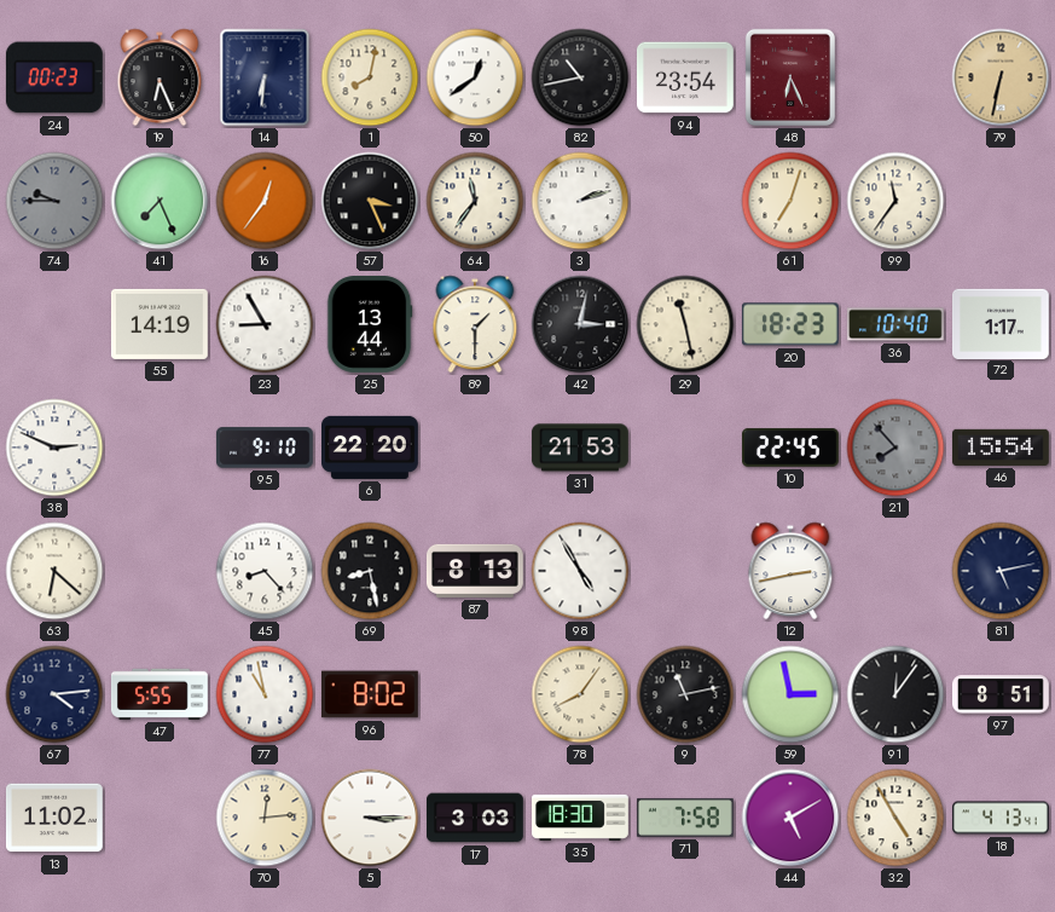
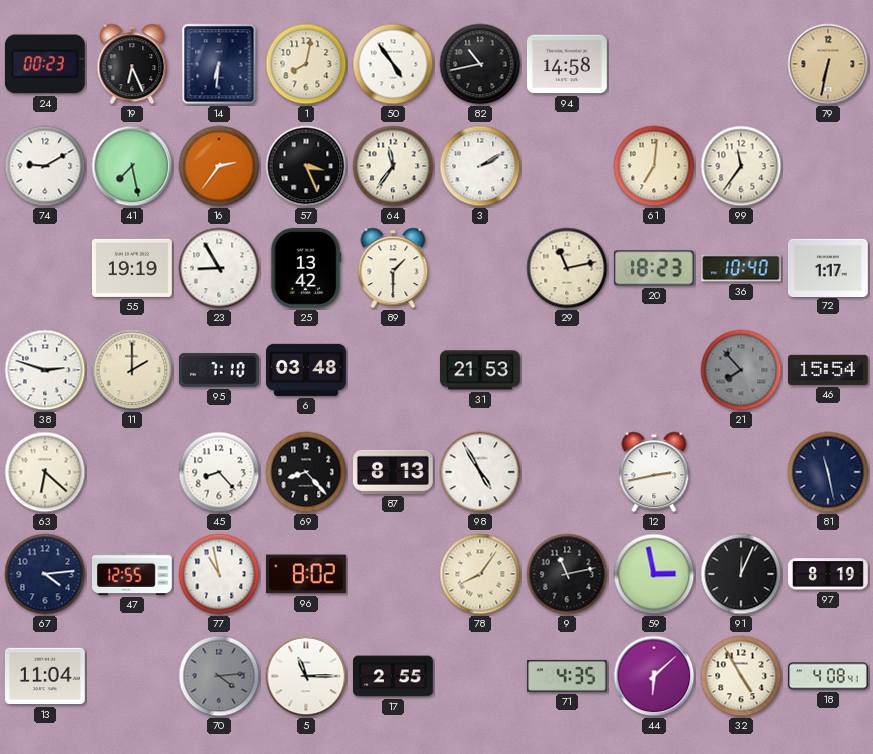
50: 12:39 -> 4:54
94: 23:54 -> 14:58
48: 6:26 -> none
74: 9:45 -> 9:10
74 dial: grey -> white
41: 7:26 -> 7:28
16: 12:36 -> 2:36
3: 2:12 -> 2:10
61: 7:03 -> 7:01
55: 14:19 -> 19:19
25: 13:44 -> 13:42
42: 3:02 -> none
29: 11:28 -> 11:13
38: 2:49 -> 2:48
11: none -> 2:00
95: 9:10 -> 7:10
6: 22:20 -> 03:48
10: 22:45 -> none
69: 8:28 -> 8:23
81: 5:13 -> 11:28
47: 5:55 -> 12:55
91: 12:06 -> 12:04
97: 8:51 -> 8:19
13: 11:02 -> 11:04
70: 12:14 -> 4:14
70 dial: cream -> grey
5: 3:15 -> 11:15
17: 3:03 -> 2:55
35: 18:30 -> none
71: 7:58 -> 4:35
44: 5:10 -> 6:08
18: 4:13 -> 4:08
